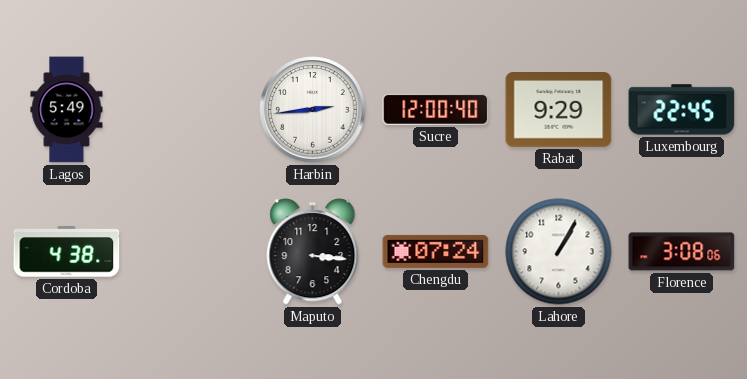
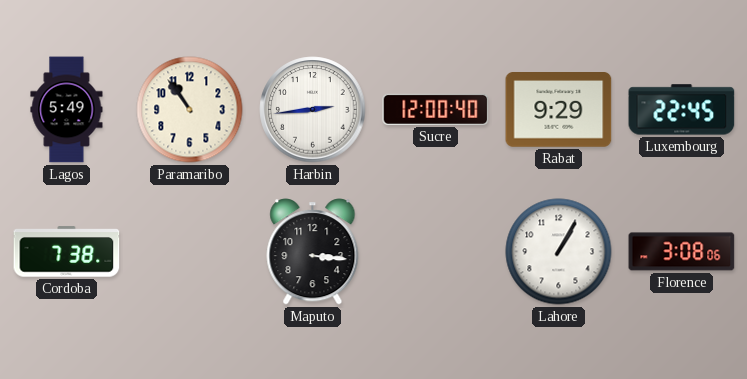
Paramaribo: none -> 10:54
Cordoba: 4:38 -> 7:38
Chengdu: 07:24 -> none
